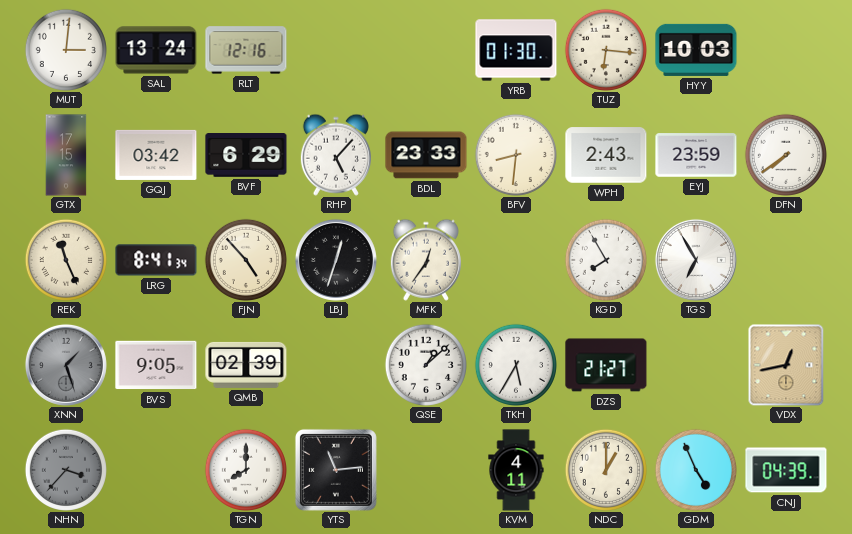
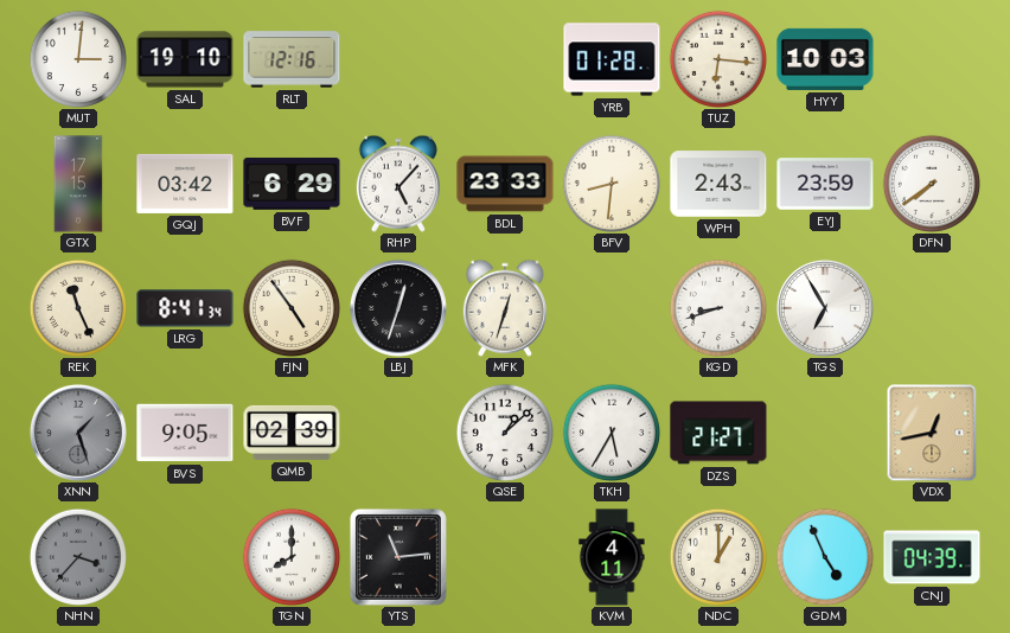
SAL: 13:24 -> 19:10
YRB: 01:30 -> 01:28
FJN: 4:53 -> 4:54
MFK: 12:36 -> 12:33
KGD: 7:55 -> 8:42
